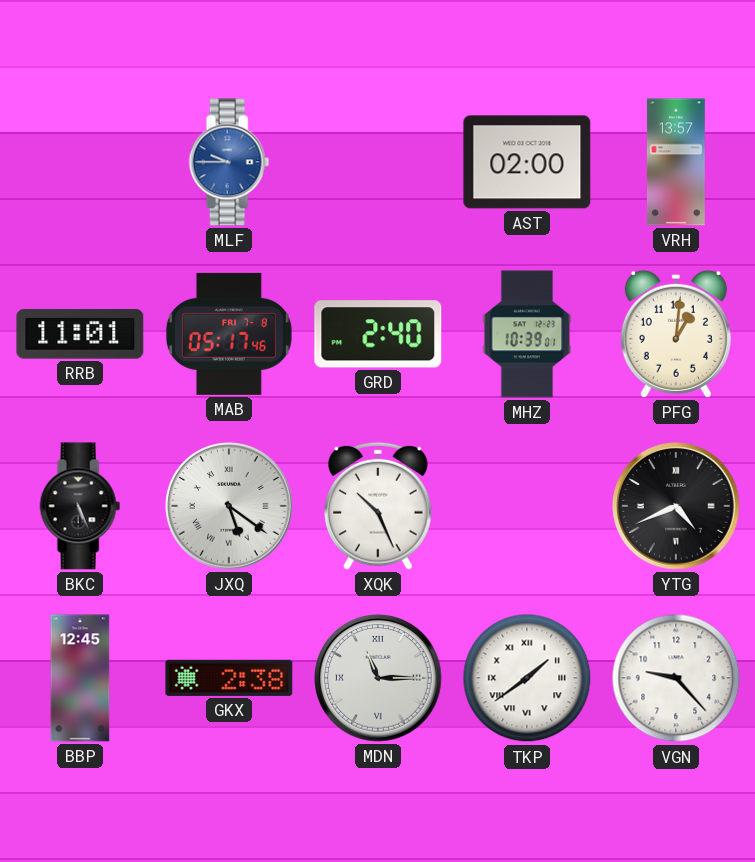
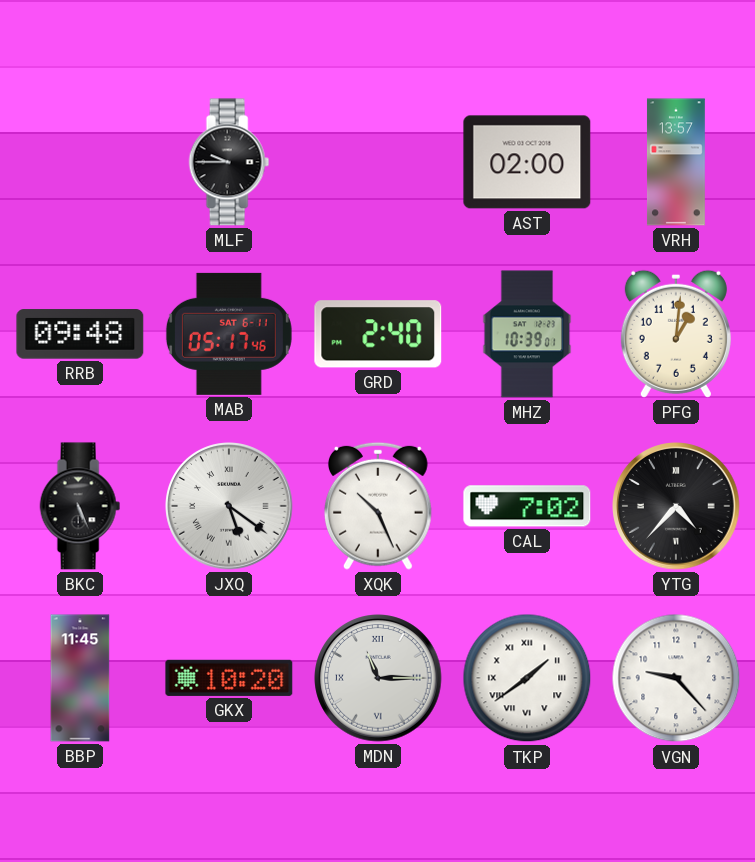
MLF dial: blue -> black
RRB: 11:01 -> 09:48
MAB date: FRI 7-8 -> SAT 6-11
CAL: none -> 7:02
YTG: 4:41 -> 4:37
BBP: 12:45 -> 11:45
GKX: 2:38 -> 10:20
